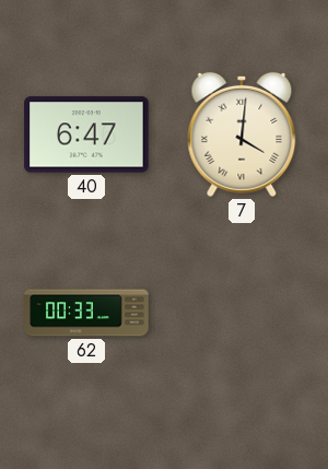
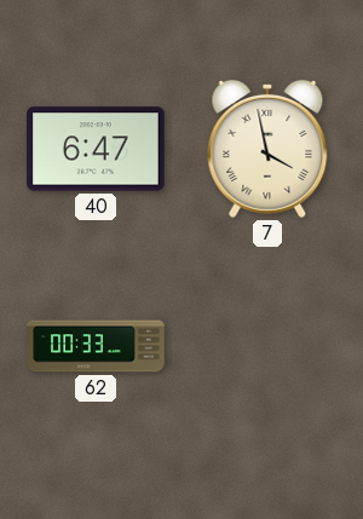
7: 4:01 -> 3:58
